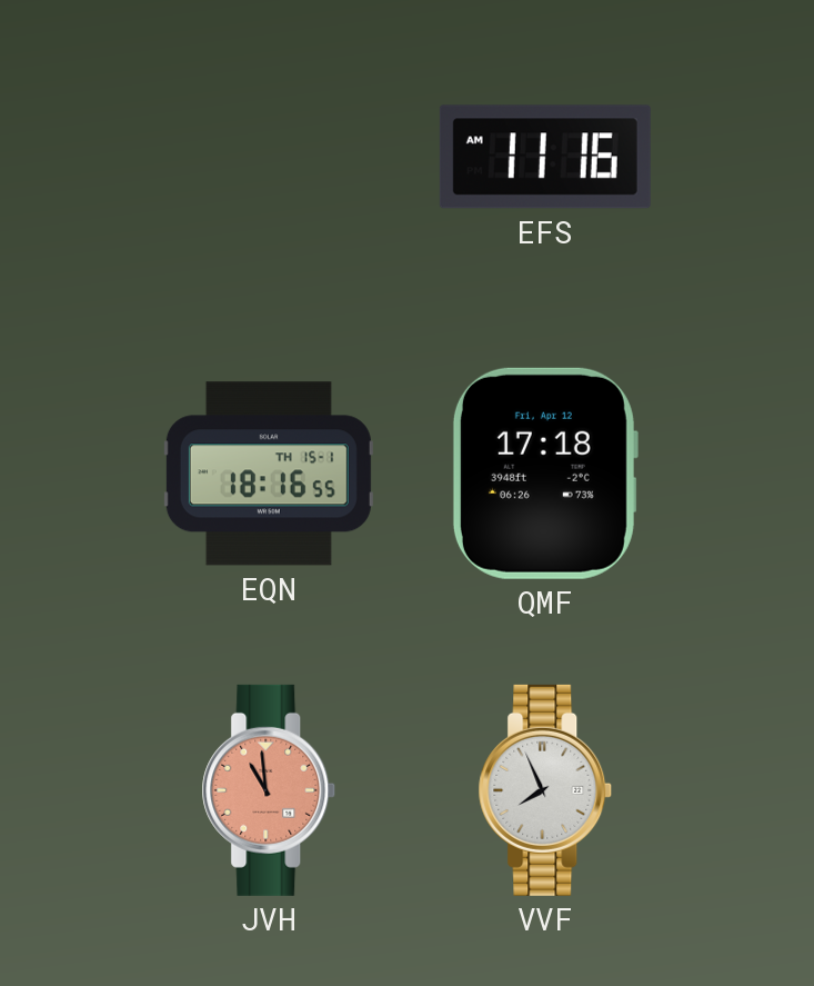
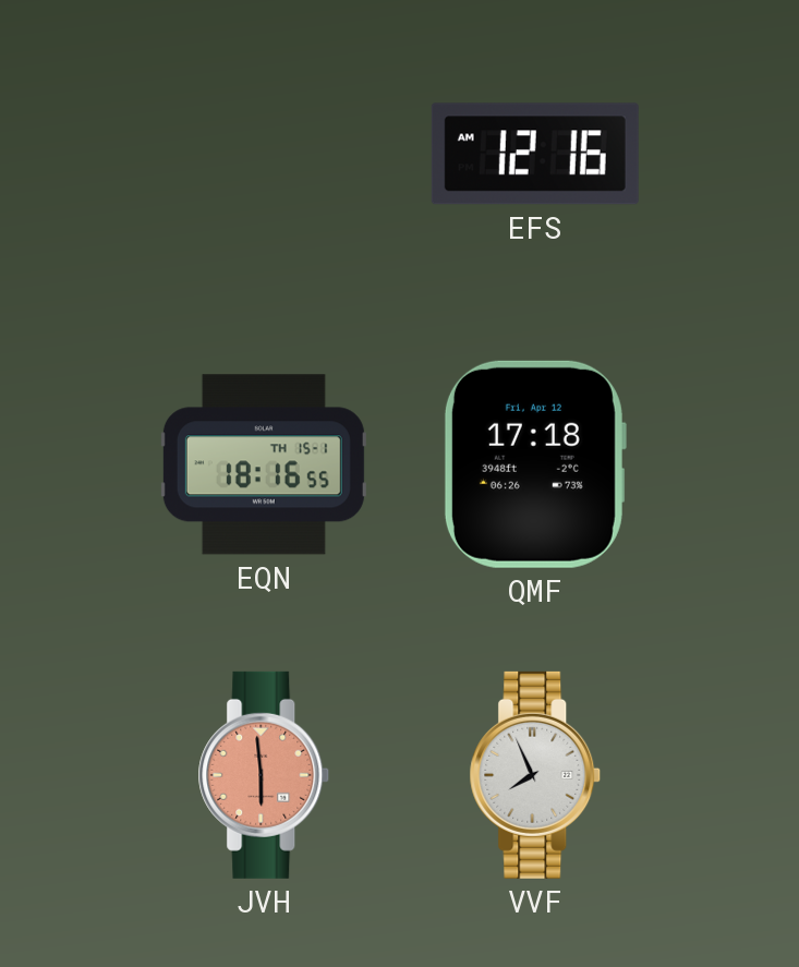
EFS: 11:16 -> 12:16
JVH: 10:59 -> 5:59
